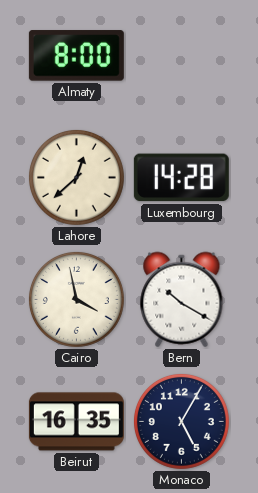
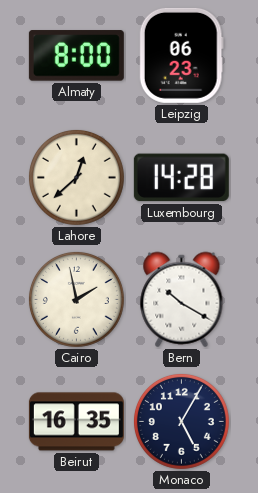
Leipzig: none -> 06:23
Cairo: 3:58 -> 1:58
